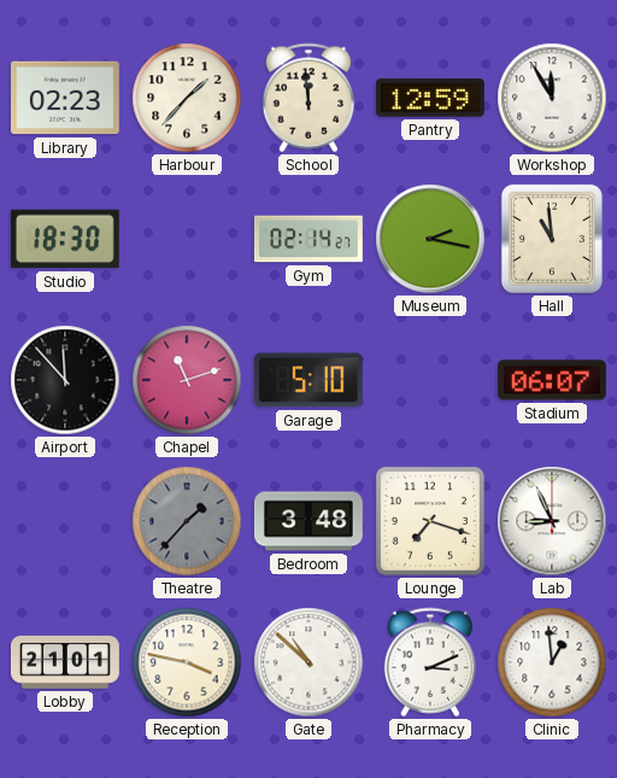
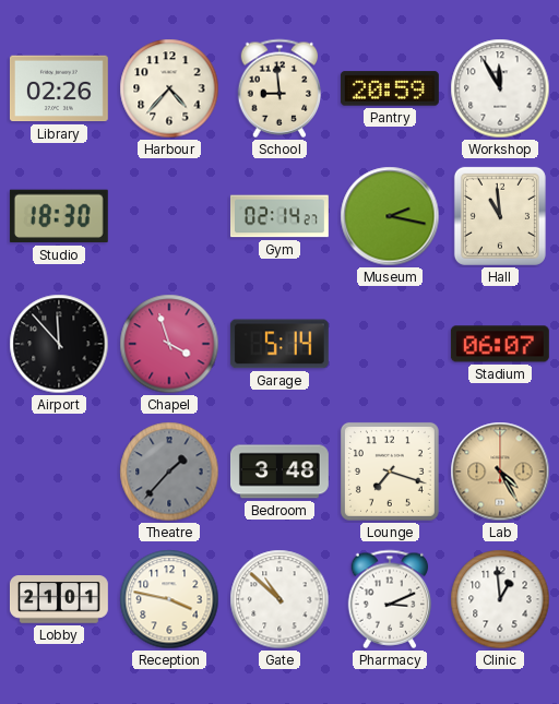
Library: 02:23 -> 02:26
Harbour: 1:37 -> 4:37
School: 11:59 -> 8:59
Pantry: 12:59 -> 20:59
Chapel: 11:12 -> 3:57
Garage: 5:10 -> 5:14
Lab: 8:56 -> 4:25
Lab dial: white -> champagne
